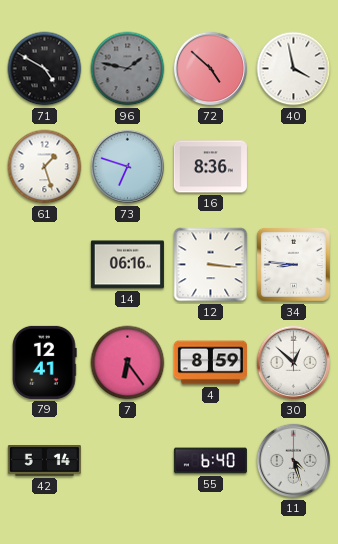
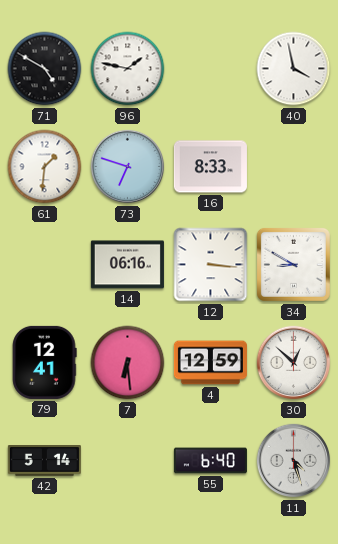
96 dial: grey -> white
72: 4:52 -> none
61: 1:27 -> 1:31
16: 8:36 -> 8:33
34: 8:46 -> 8:50
7: 6:24 -> 6:29
4: 8:59 -> 12:59
